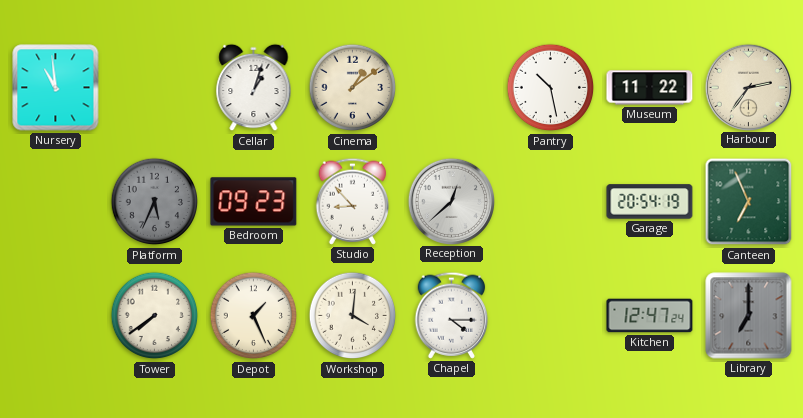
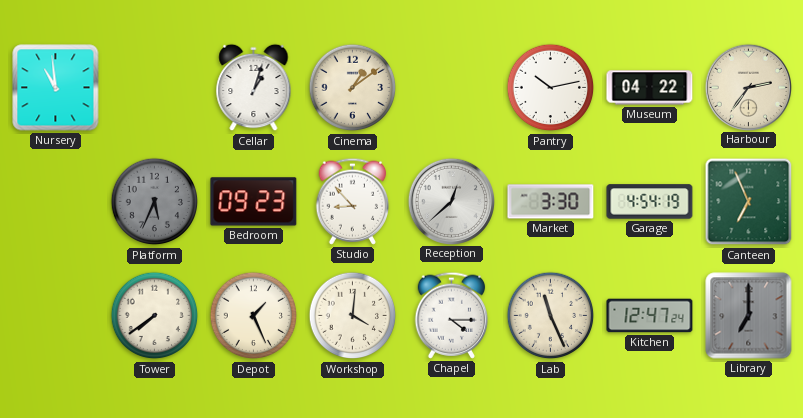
Pantry: 10:28 -> 10:13
Museum: 11:22 -> 04:22
Market: none -> 3:30
Garage: 20:54 -> 4:54
Lab: none -> 11:26
